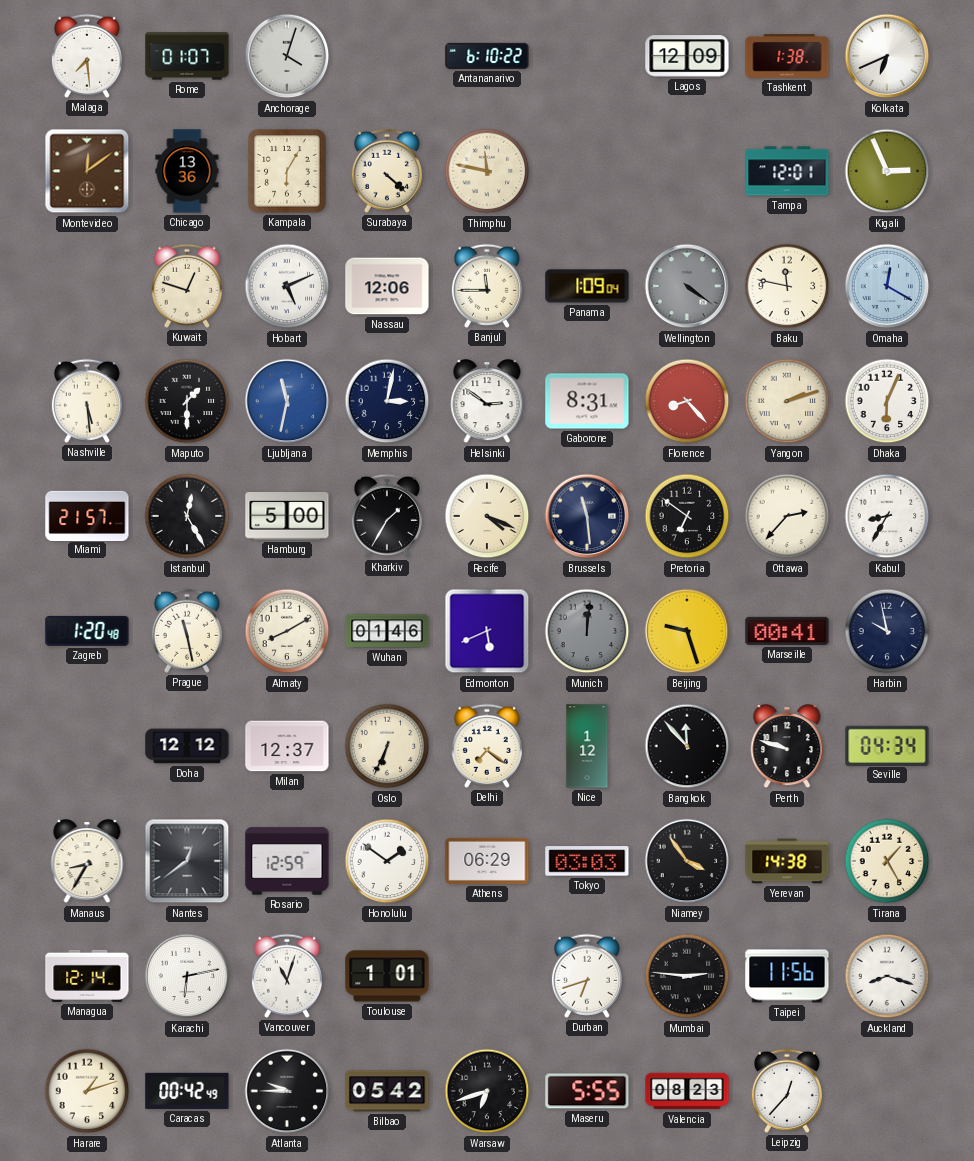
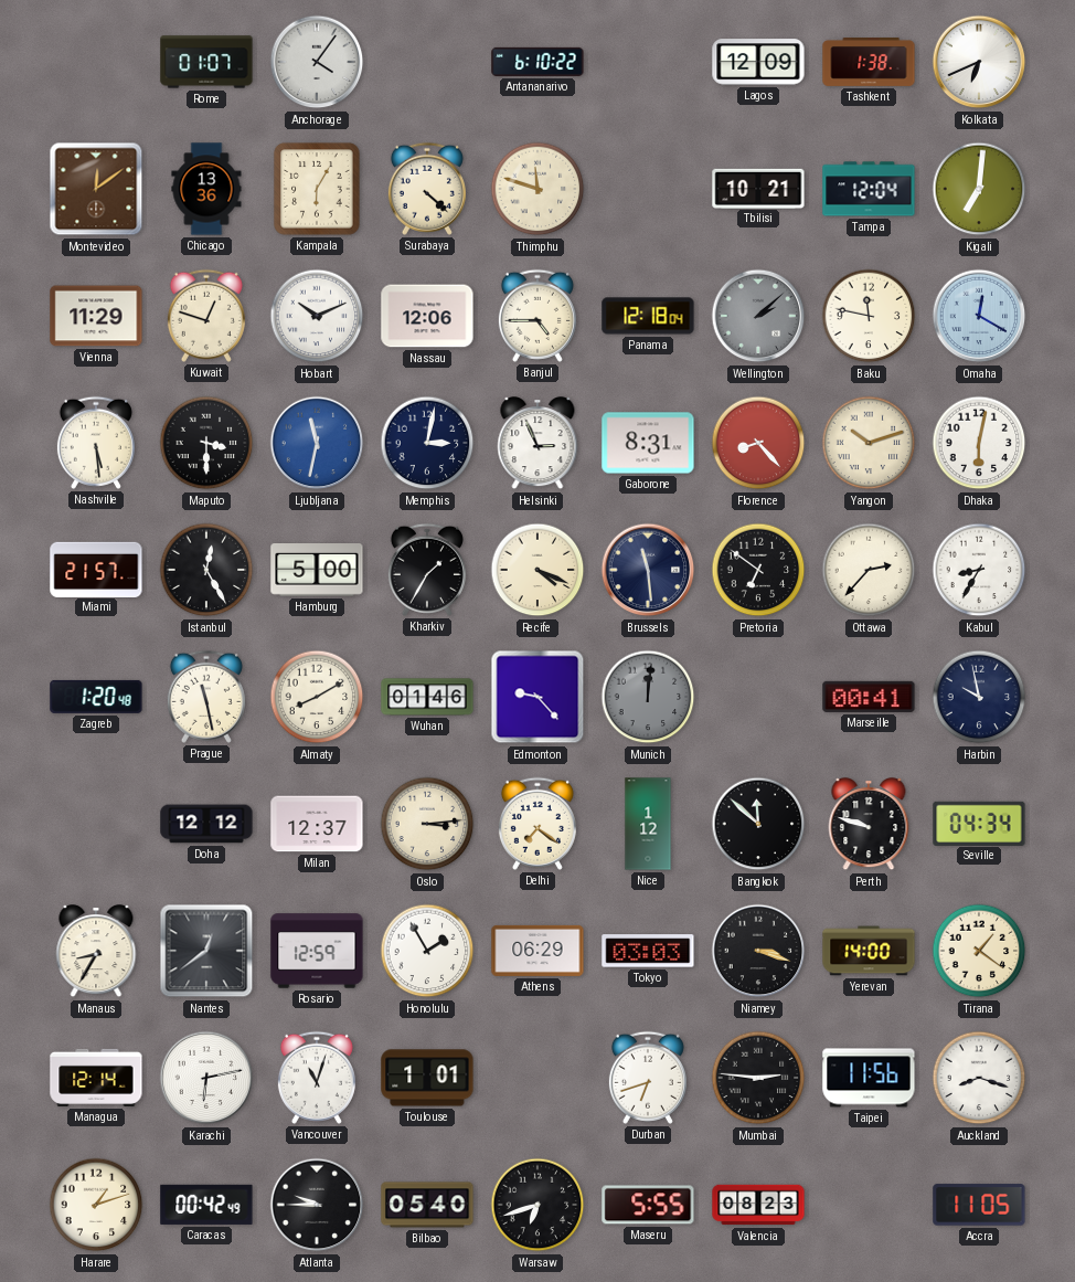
Malaga: 7:29 -> none
Anchorage: 4:03 -> 4:06
Thimphu: 11:47 -> 11:48
Tbilisi: none -> 10:21
Tampa: 12:01 -> 12:04
Kigali: 2:56 -> 7:01
Vienna: none -> 11:29
Hobart: 5:11 -> 10:11
Banjul: 11:45 -> 4:45
Panama: 1:09 -> 12:18
Wellington: 4:21 -> 2:08
Maputo: 1:30 -> 3:30
Helsinki: 2:51 -> 2:56
Yangon: 2:12 -> 10:12
Dhaka: 6:04 -> 6:02
Edmonton: 5:41 -> 9:23
Beijing: 9:27 -> none
Oslo: 6:34 -> 3:14
Bangkok: 11:53 -> 11:52
Honolulu: 1:51 -> 1:55
Niamey: 3:54 -> 3:18
Yerevan: 14:38 -> 14:00
Tirana: 1:25 -> 1:21
Bilbao: 05:42 -> 05:40
Leipzig: 12:37 -> none
Accra: none -> 11:05
